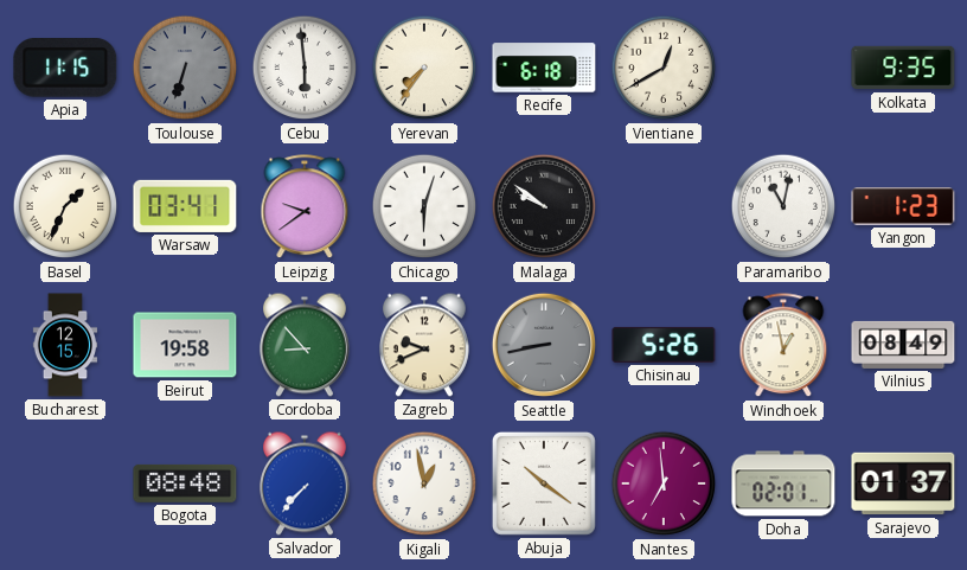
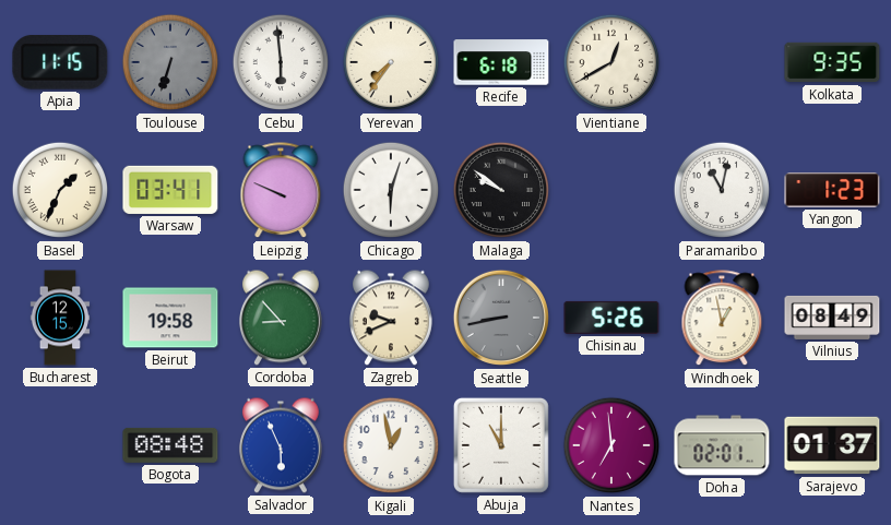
Leipzig: 9:39 -> 9:49
Salvador: 7:37 -> 5:56
Abuja: 10:21 -> 11:00
